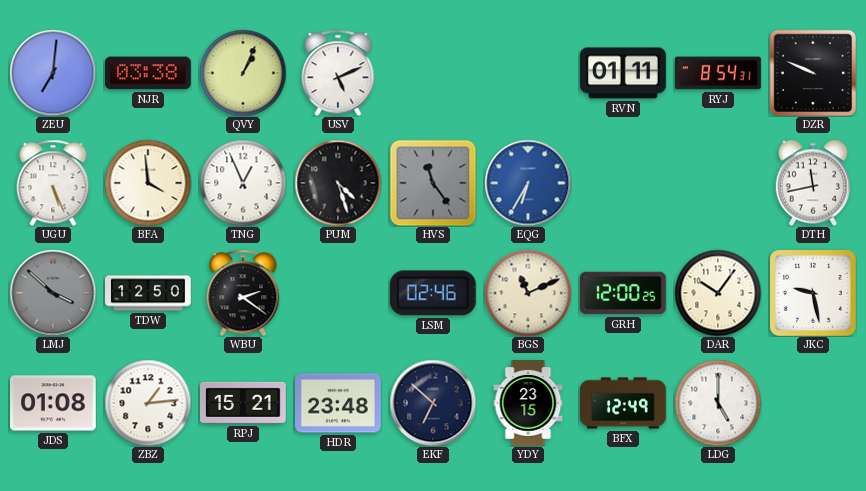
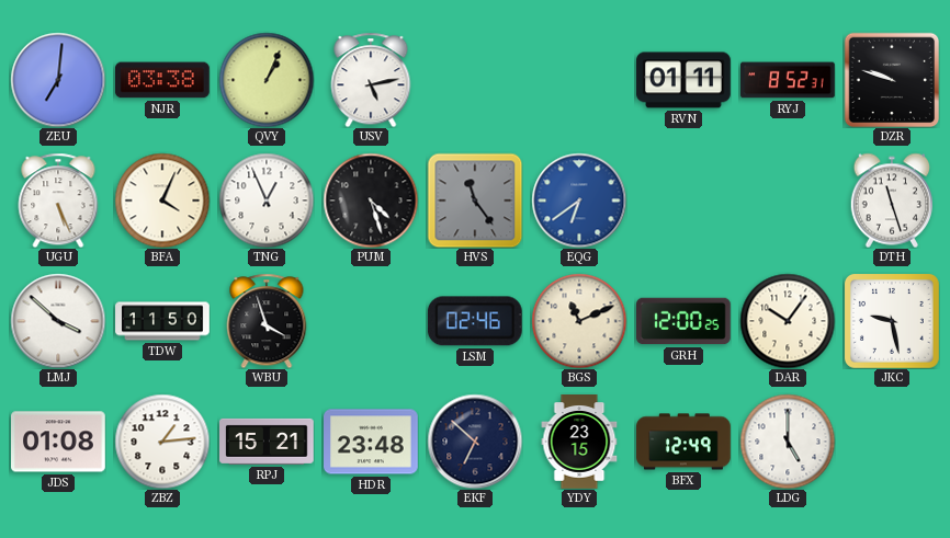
USV: 5:11 -> 5:13
RYJ: 8:54 -> 8:52
DZR: 9:49 -> 9:48
BFA: 3:59 -> 4:04
EQG: 6:35 -> 6:39
DTH: 11:43 -> 11:27
LMJ dial: grey -> white
TDW: 12:50 -> 11:50
WBU: 2:21 -> 3:57
